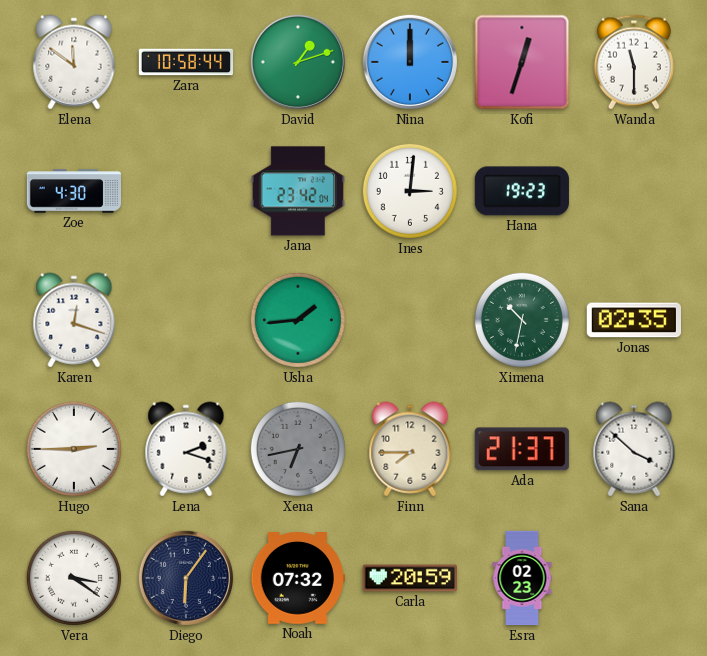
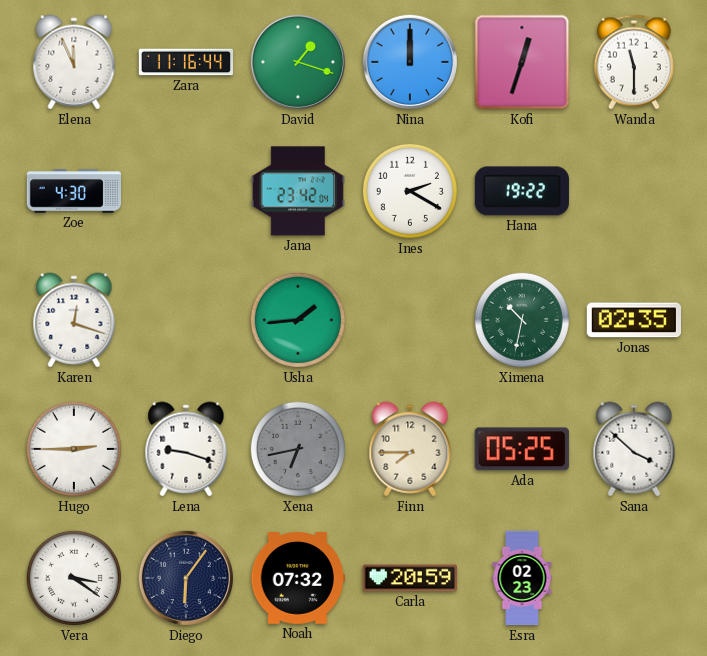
Elena: 11:51 -> 11:56
Zara: 10:58 -> 11:16
David: 1:12 -> 1:18
Ines: 3:01 -> 2:20
Hana: 19:23 -> 19:22
Lena: 2:18 -> 9:18
Ada: 21:37 -> 05:25
